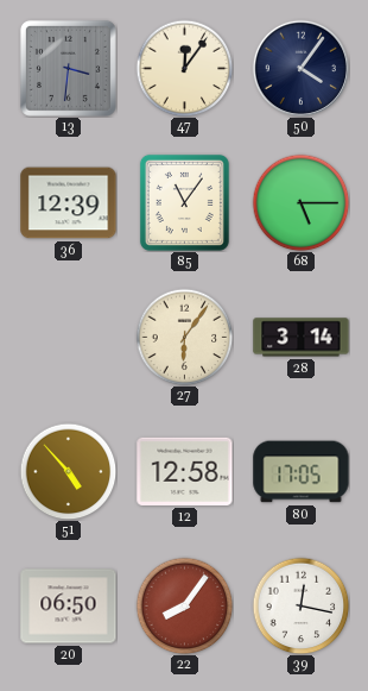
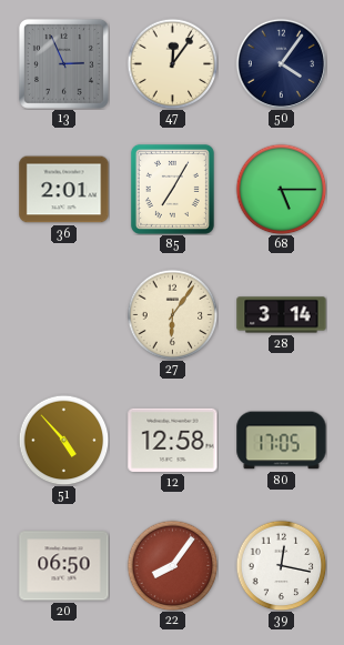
13: 3:31 -> 2:56
36: 12:39 -> 2:01
85: 11:06 -> 7:05
